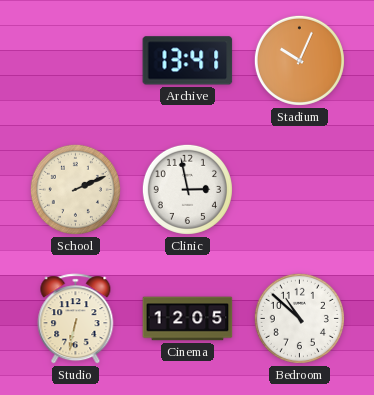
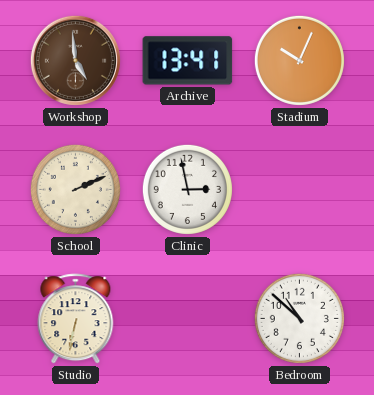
Workshop: none -> 4:59
Cinema: 12:05 -> none
